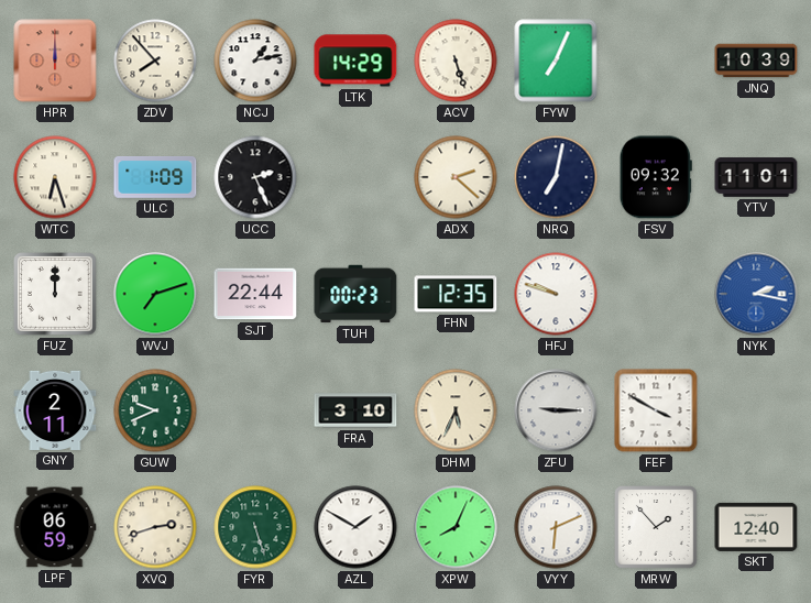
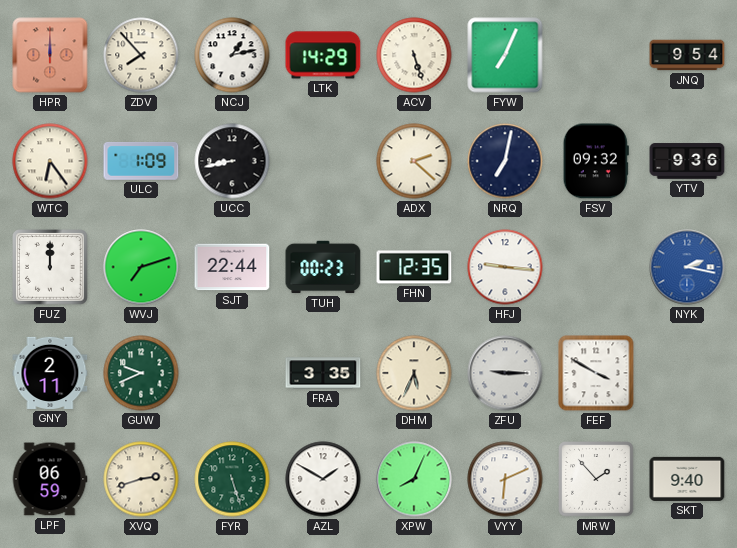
JNQ: 10:39 -> 9:54
WTC: 6:27 -> 6:24
UCC: 2:26 -> 8:43
YTV: 11:01 -> 9:36
HFJ: 9:48 -> 9:16
FRA: 3:10 -> 3:35
SKT: 12:40 -> 9:40
